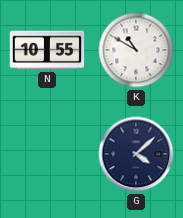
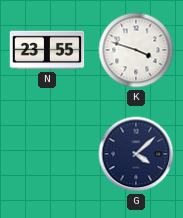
N: 10:55 -> 23:55
K: 10:50 -> 3:48
